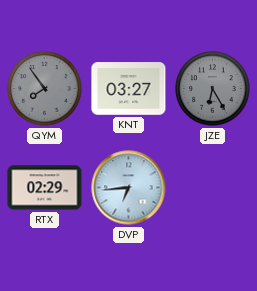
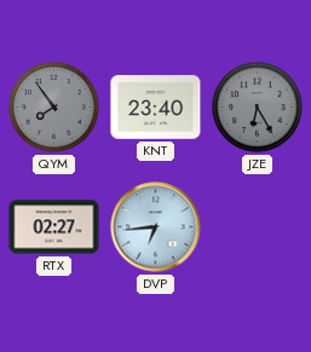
KNT: 03:27 -> 23:40
RTX: 02:29 -> 02:27
